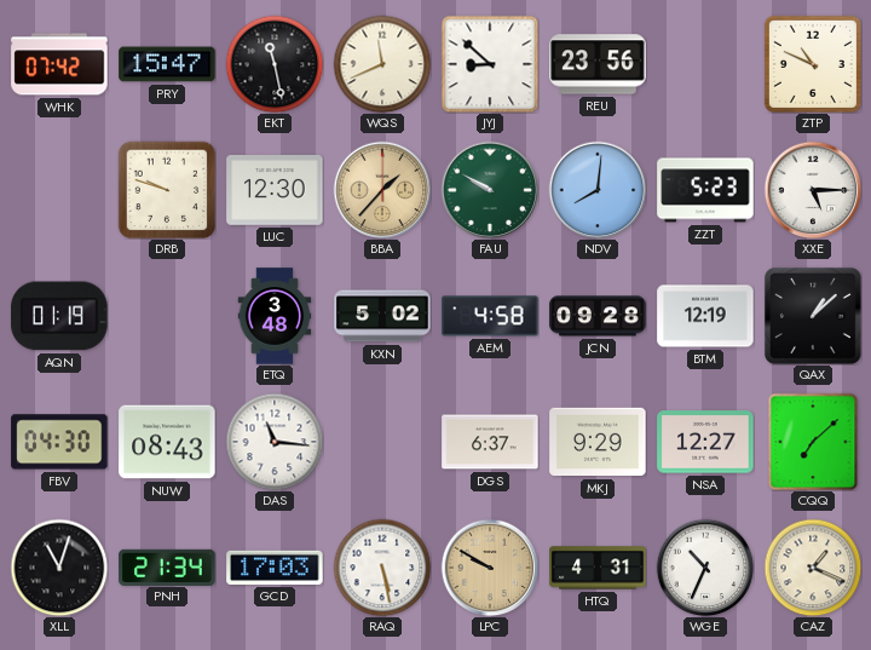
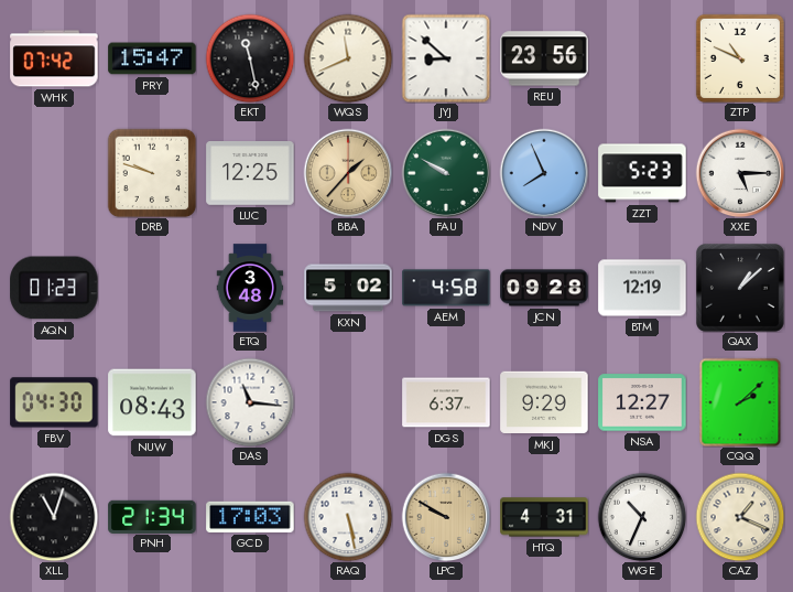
LUC: 12:30 -> 12:25
NDV: 8:01 -> 7:56
AQN: 01:19 -> 01:23
CQQ: 7:08 -> 2:08
